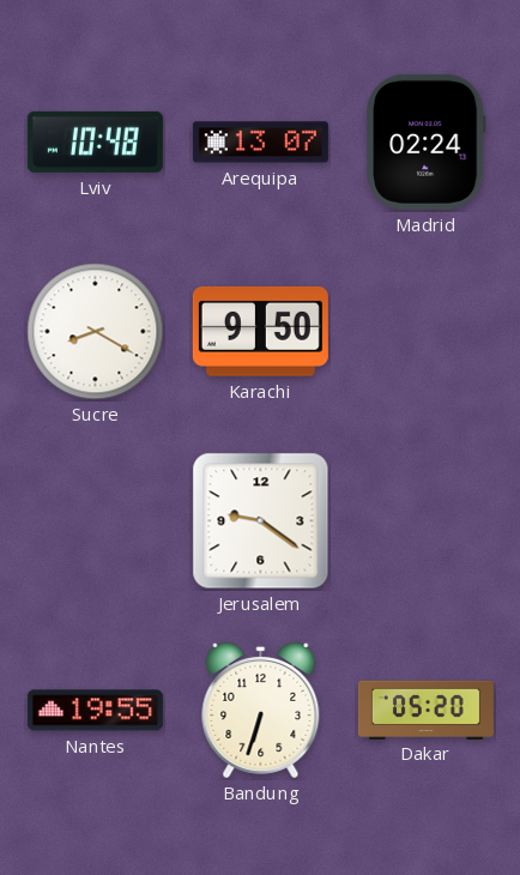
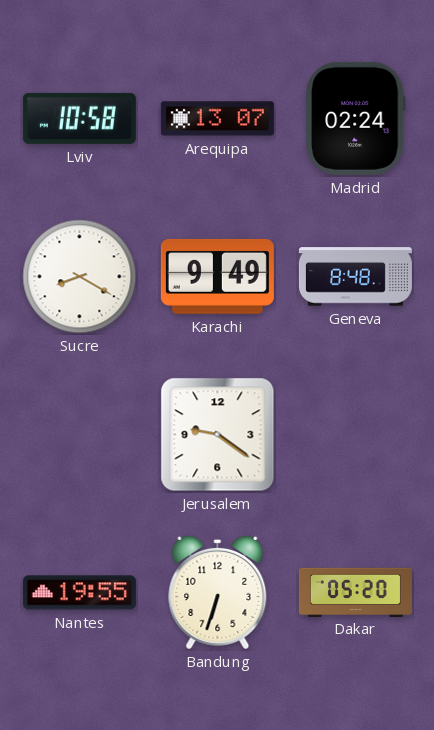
Lviv: 10:48 -> 10:58
Karachi: 9:50 -> 9:49
Geneva: none -> 8:48
